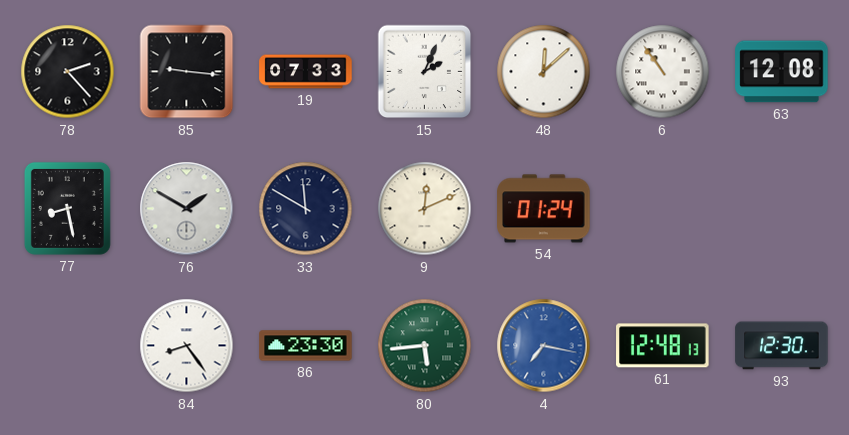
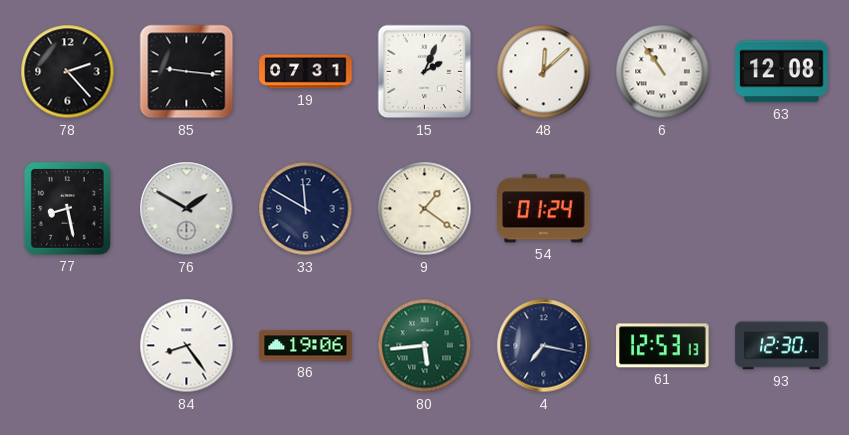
19: 07:33 -> 07:31
9: 12:11 -> 1:21
86: 23:30 -> 19:06
4 dial: blue -> navy
61: 12:48 -> 12:53
